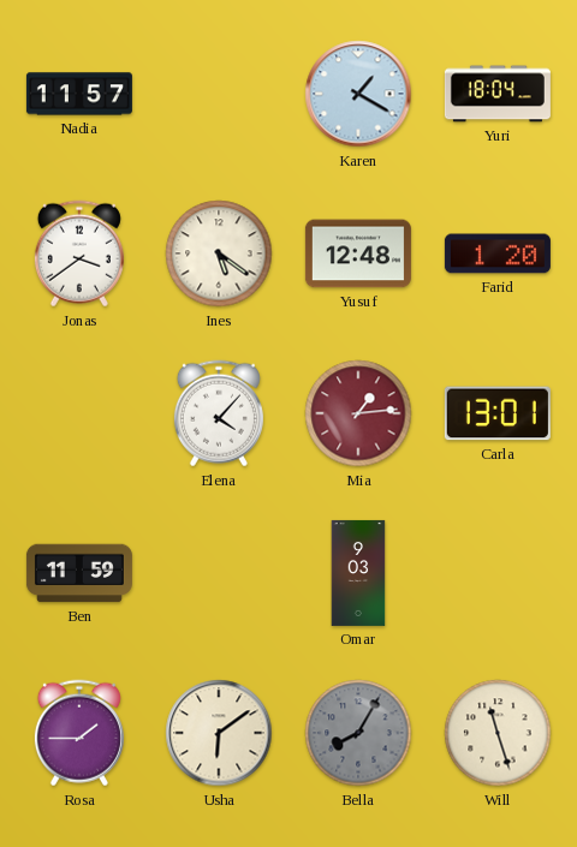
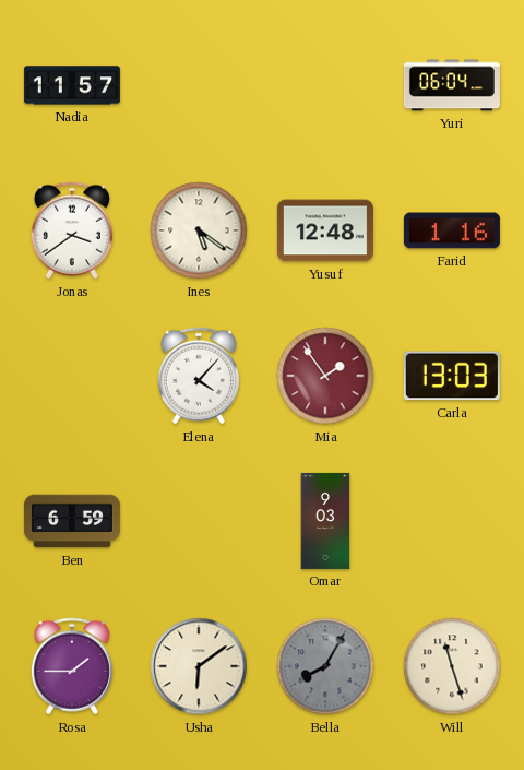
Karen: 1:20 -> none
Yuri: 18:04 -> 06:04
Farid: 1:20 -> 1:16
Mia: 1:14 -> 1:54
Carla: 13:01 -> 13:03
Ben: 11:59 -> 6:59
